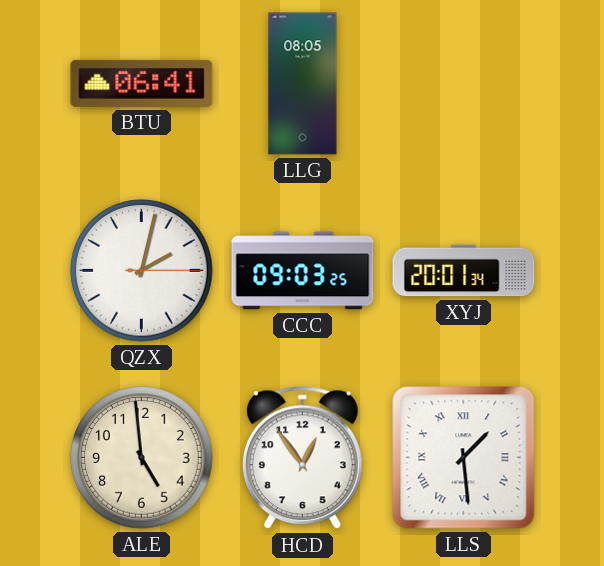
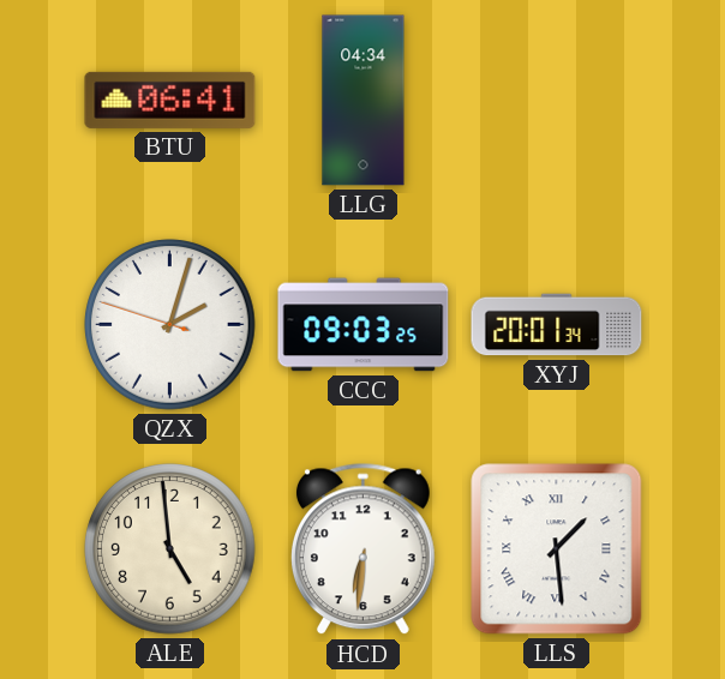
LLG: 08:05 -> 04:34
QZX: 2:02:15 -> 2:02:48
HCD: 12:54 -> 6:31
